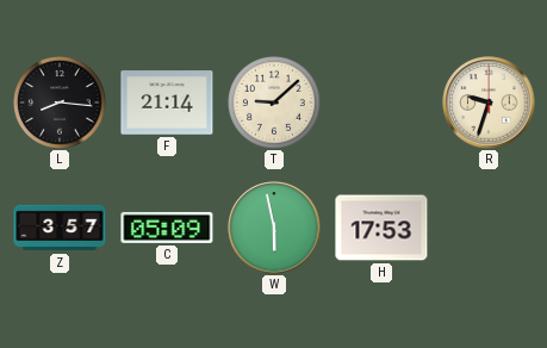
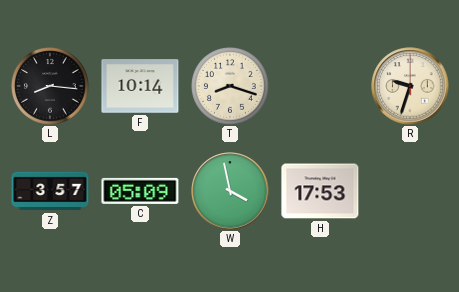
F: 21:14 -> 10:14
T: 9:08 -> 8:18
W: 5:58 -> 3:58
